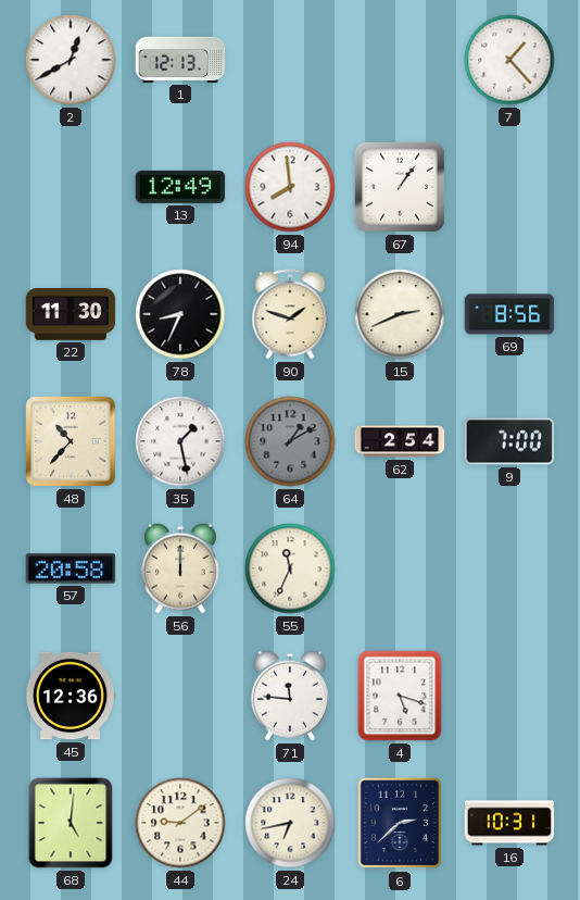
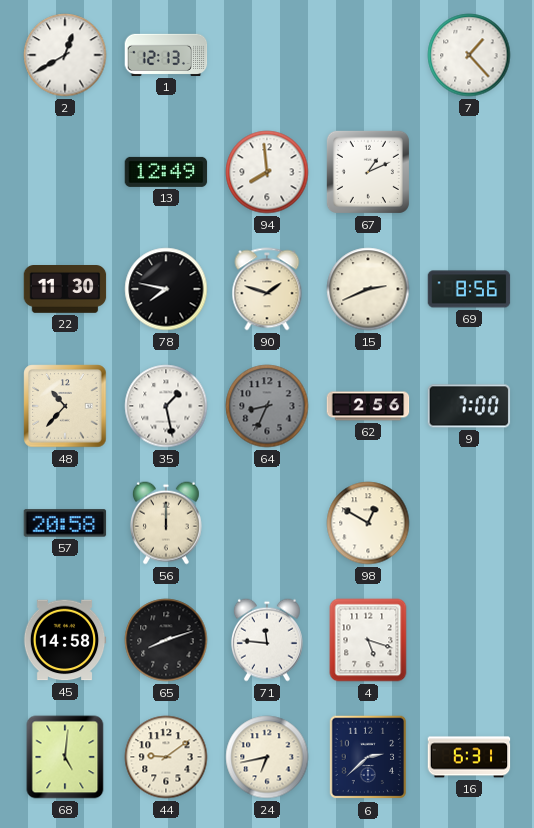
67: 1:06 -> 1:11
78: 8:34 -> 7:47
64: 1:10 -> 8:34
62: 2:54 -> 2:56
55: 11:34 -> none
98: none -> 12:50
45: 12:36 -> 14:58
65: none -> 8:12
16: 10:31 -> 6:31
